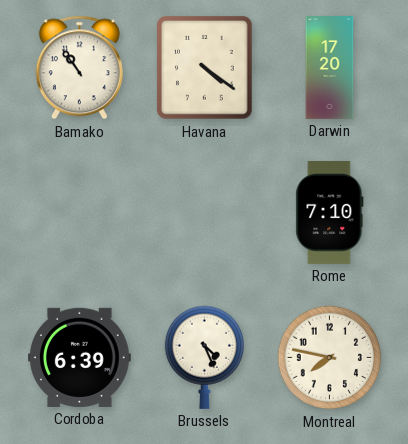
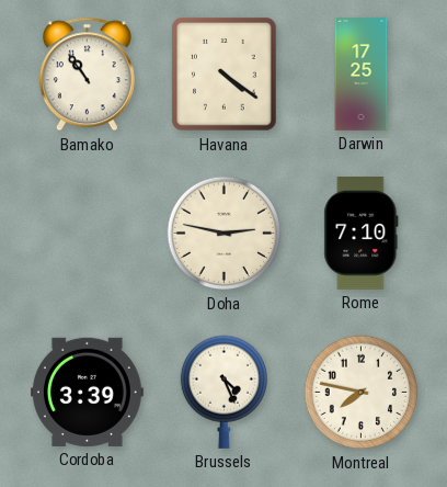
Darwin: 17:20 -> 17:25
Doha: none -> 2:47
Cordoba: 6:39 -> 3:39
